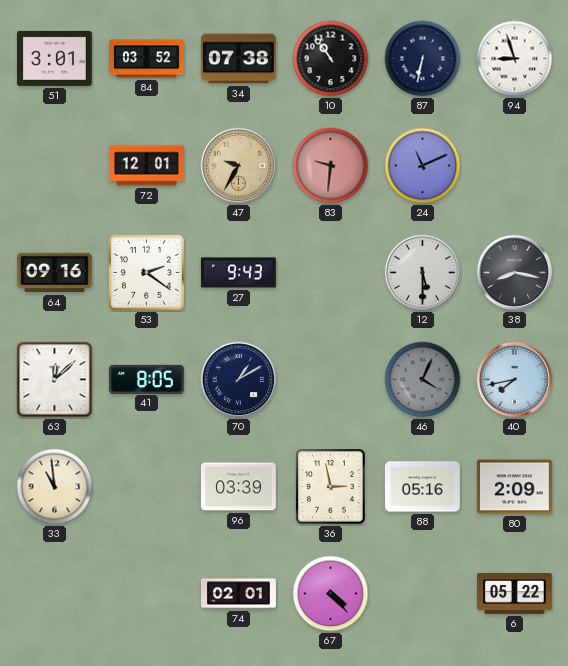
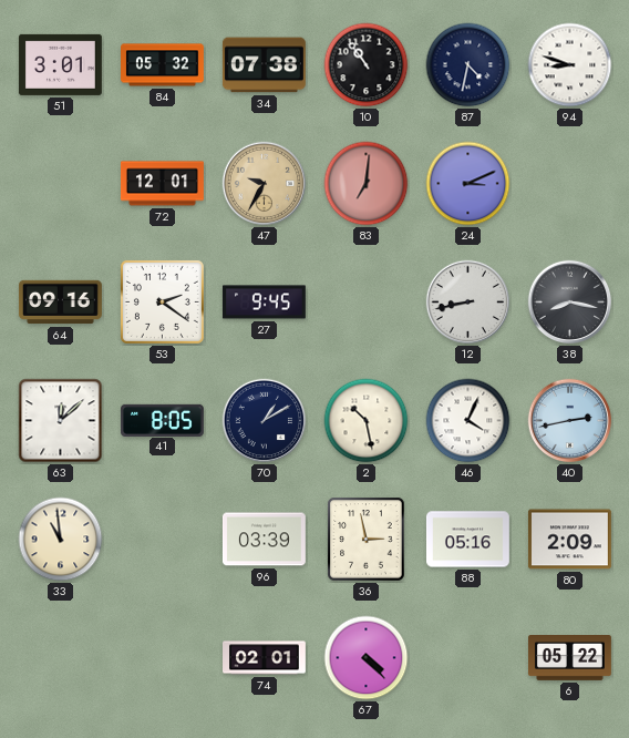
84: 03:52 -> 05:32
87: 6:32 -> 4:32
94: 8:57 -> 8:48
83: 9:31 -> 7:01
24: 11:11 -> 3:11
27: 9:43 -> 9:45
12: 5:30 -> 8:43
2: none -> 10:28
46 dial: grey -> white
40: 7:43 -> 2:43
